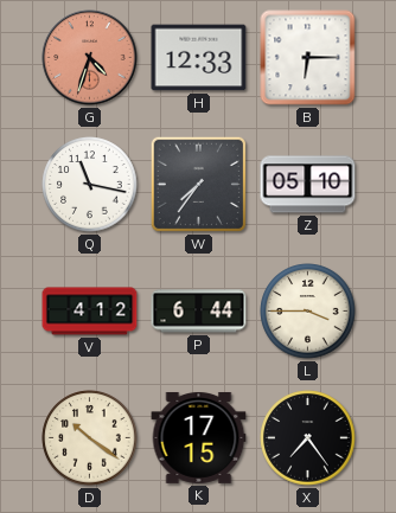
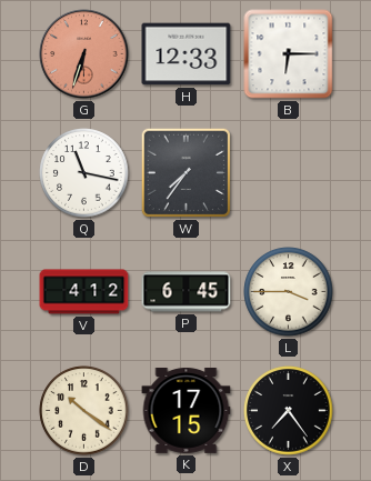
G: 4:33 -> 6:33
Z: 05:10 -> none
P: 6:44 -> 6:45
